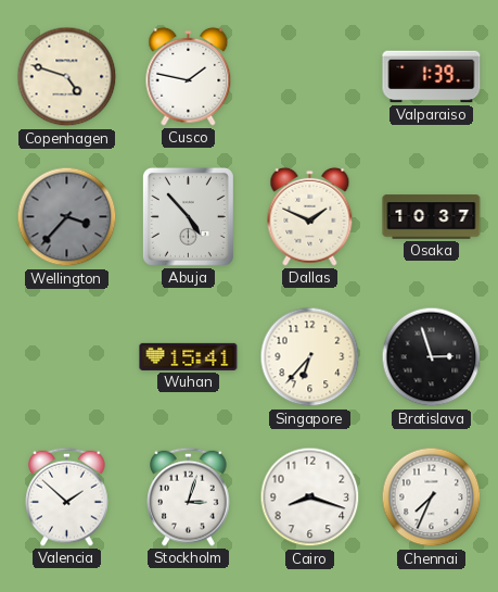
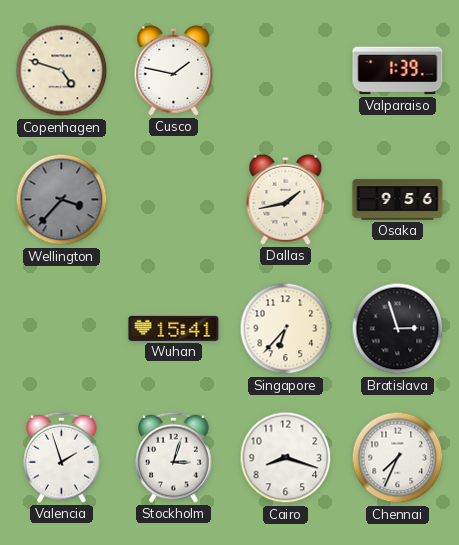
Abuja: 4:53 -> none
Dallas: 1:49 -> 1:43
Osaka: 10:37 -> 9:56
Valencia: 1:52 -> 1:57
